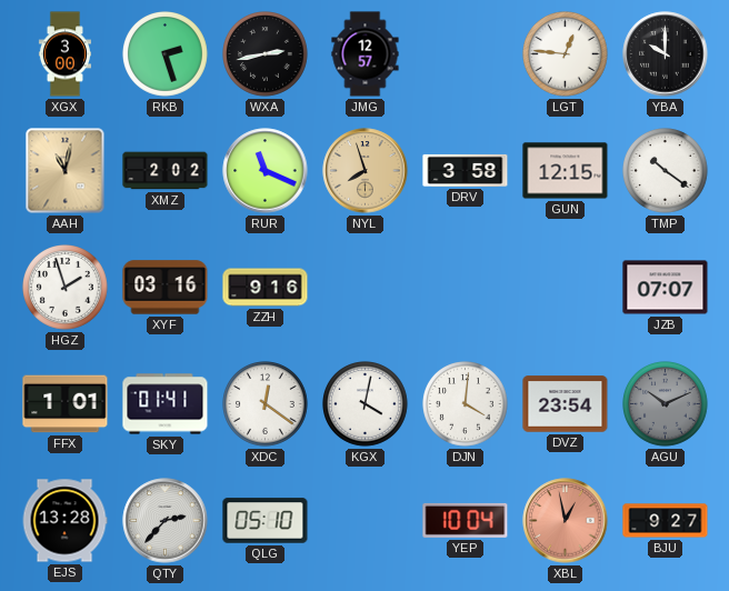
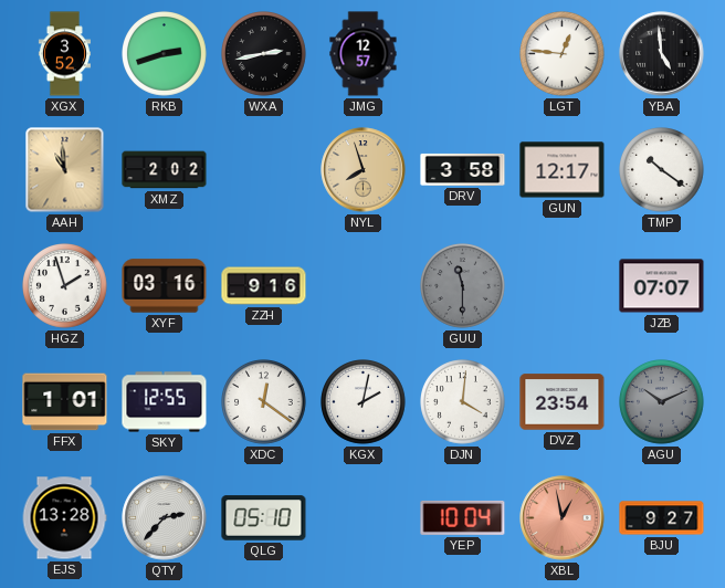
XGX: 3:00 -> 3:52
RKB: 2:27 -> 2:42
YBA: 10:00 -> 4:59
AAH: 11:02 -> 10:59
RUR: 11:19 -> none
GUN: 12:15 -> 12:17
GUU: none -> 11:30
SKY: 01:41 -> 12:55
KGX: 4:02 -> 2:02
